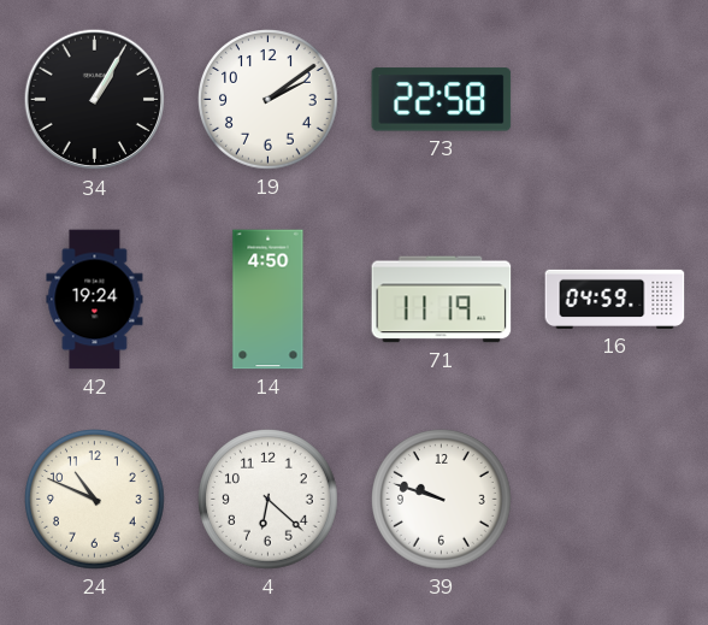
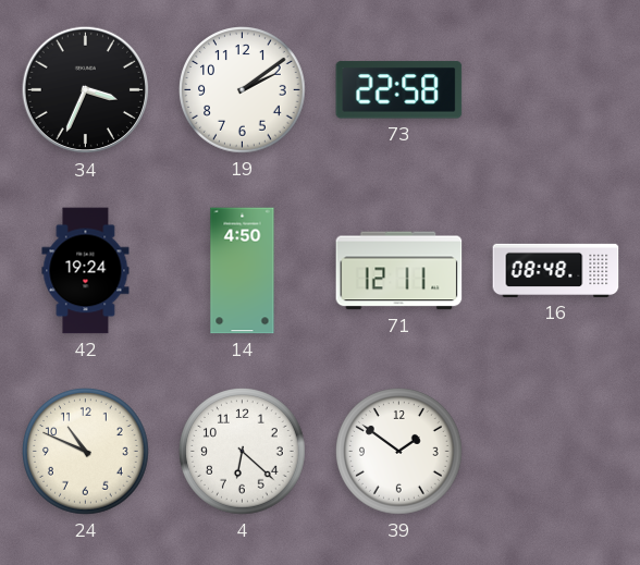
34: 1:05 -> 3:34
71: 11:19 -> 12:11
16: 04:59 -> 08:48
39: 9:48 -> 1:51
